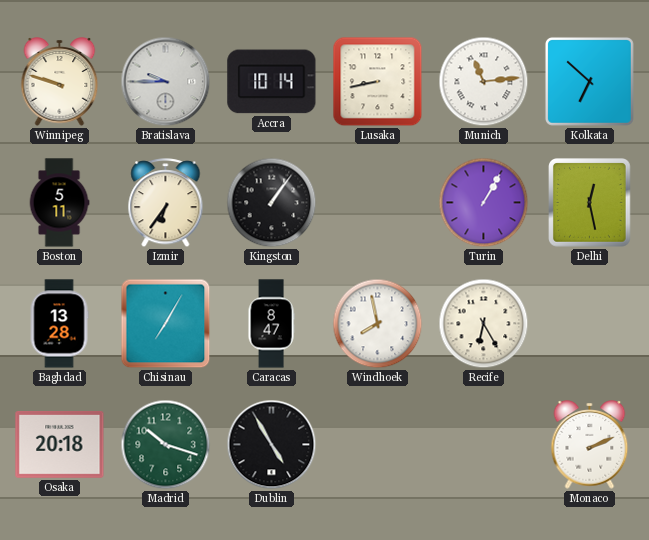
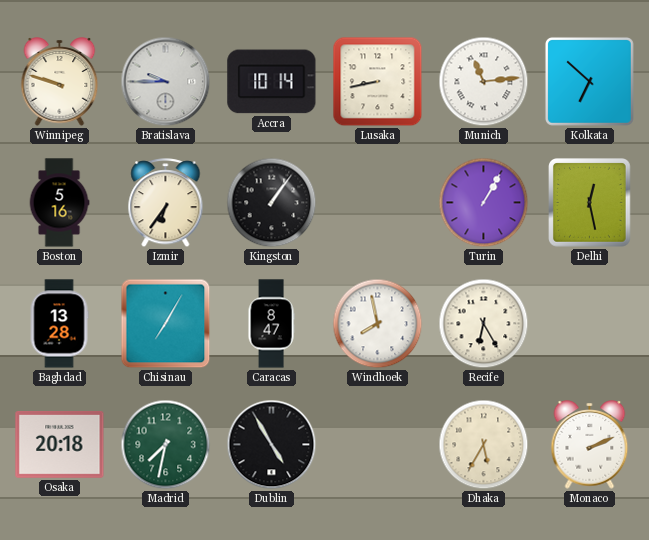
Boston: 5:11 -> 5:16
Madrid: 10:18 -> 7:32
Dhaka: none -> 5:35
